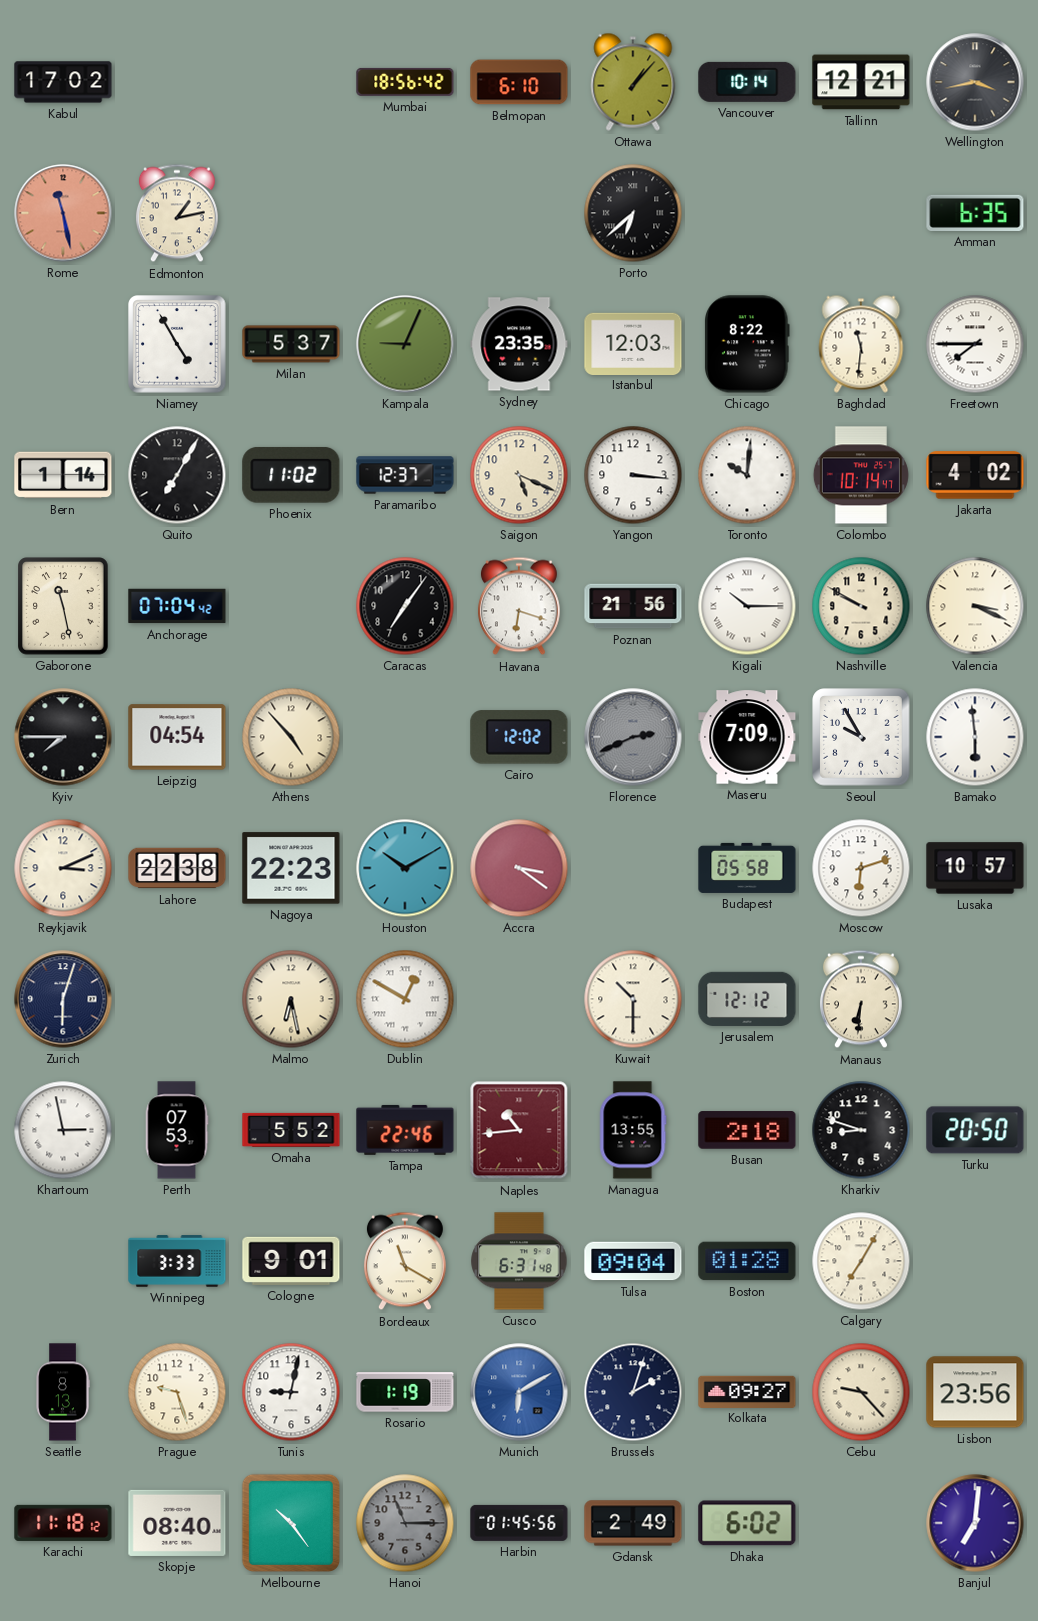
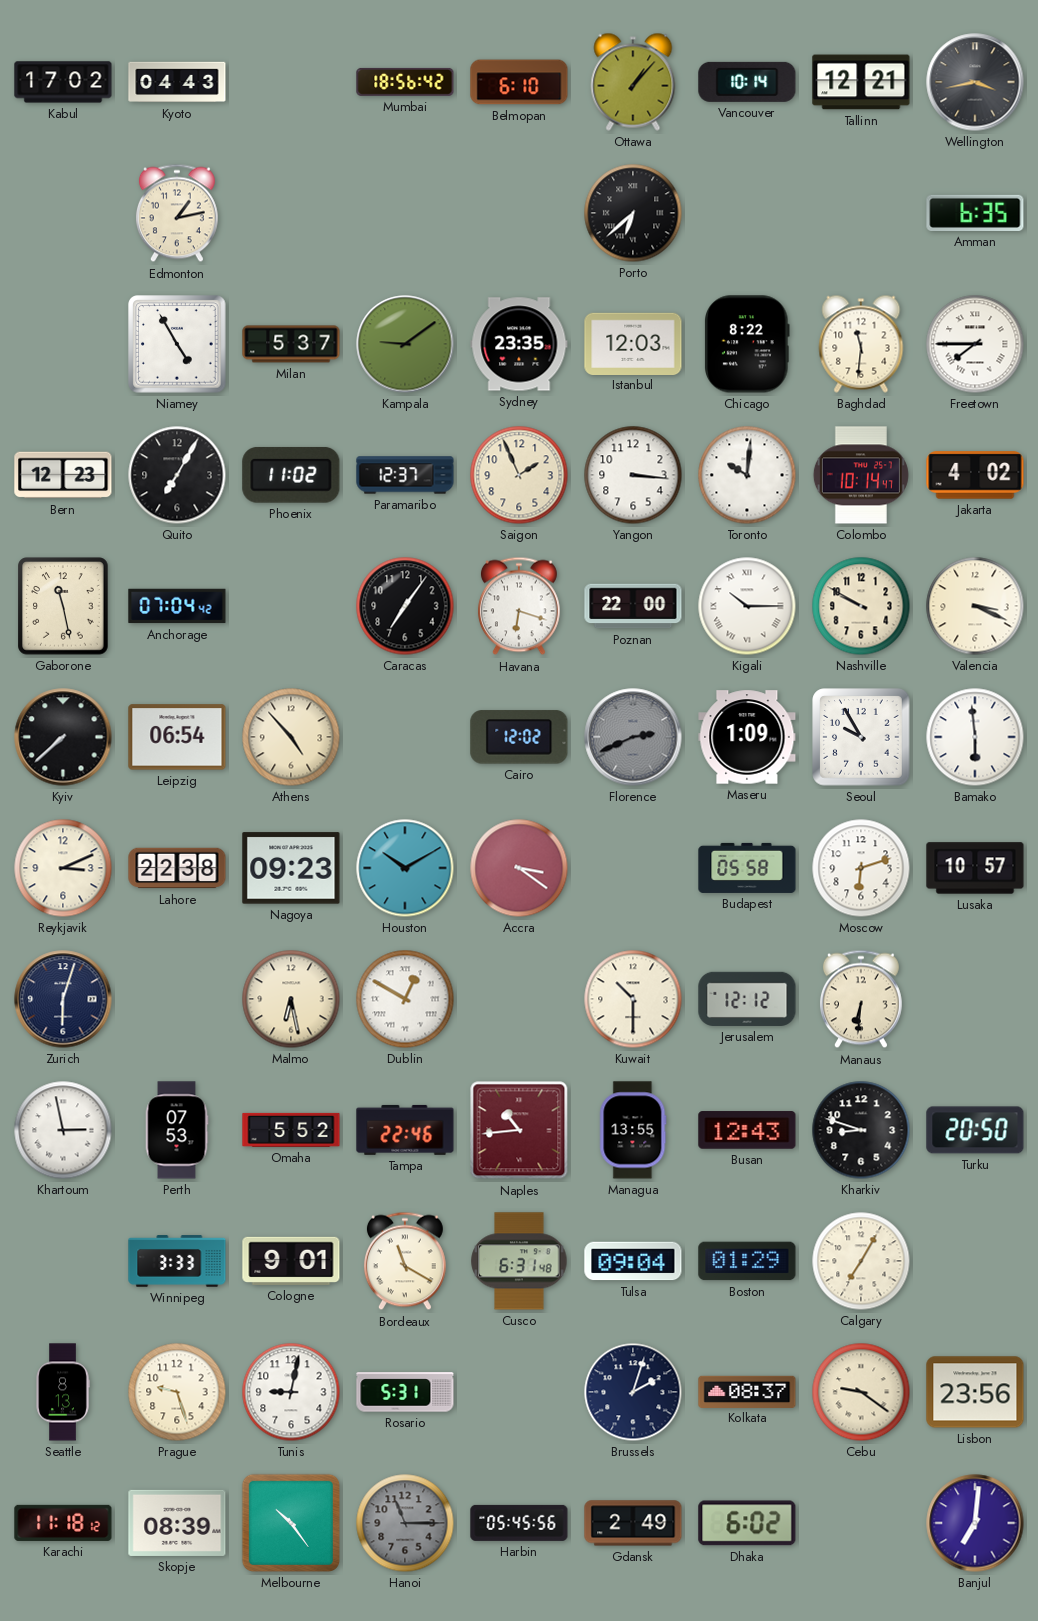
Kyoto: none -> 04:43
Rome: 11:28 -> none
Kampala: 9:04 -> 9:09
Bern: 1:14 -> 12:23
Saigon: 5:19 -> 1:56
Poznan: 21:56 -> 22:00
Kyiv: 7:45 -> 7:38
Leipzig: 04:54 -> 06:54
Maseru: 7:09 -> 1:09
Nagoya: 22:23 -> 09:23
Busan: 2:18 -> 12:43
Boston: 01:28 -> 01:29
Rosario: 1:19 -> 5:31
Munich: 6:10 -> none
Kolkata: 09:27 -> 08:37
Cebu: 9:23 -> 9:21
Skopje: 08:40 -> 08:39
Harbin: 01:45 -> 05:45
